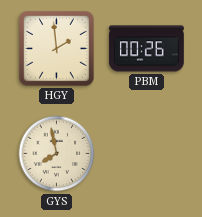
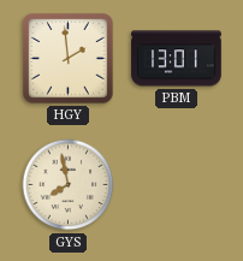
PBM: 00:26 -> 13:01
